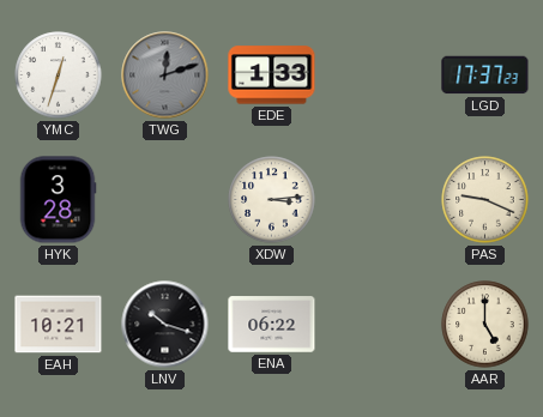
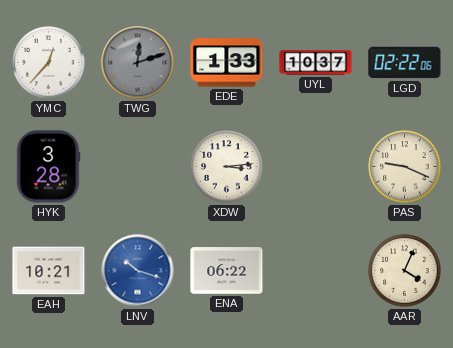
YMC: 12:33 -> 12:37
UYL: none -> 10:37
LGD: 17:37 -> 02:22
LNV dial: black -> blue
AAR: 5:00 -> 4:04
